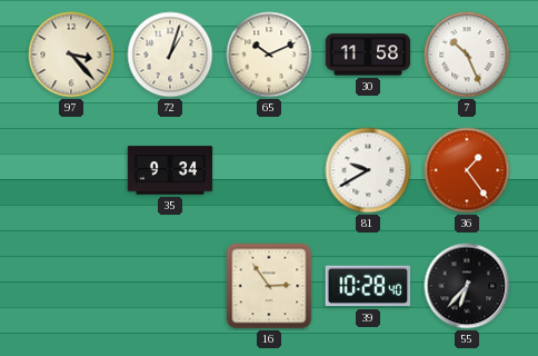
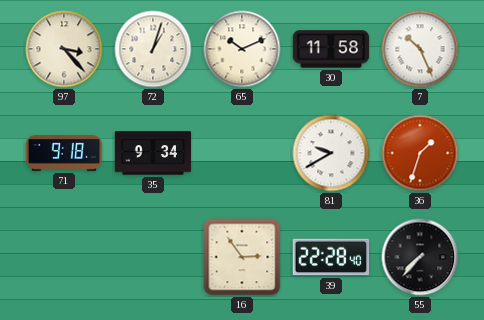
71: none -> 9:18
36: 1:24 -> 1:33
39: 10:28 -> 22:28
55: 6:37 -> 7:37
